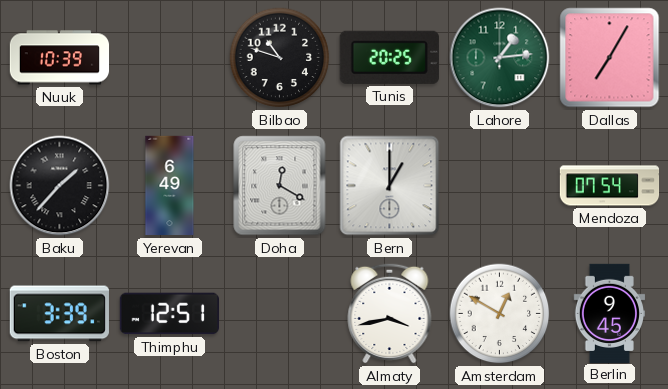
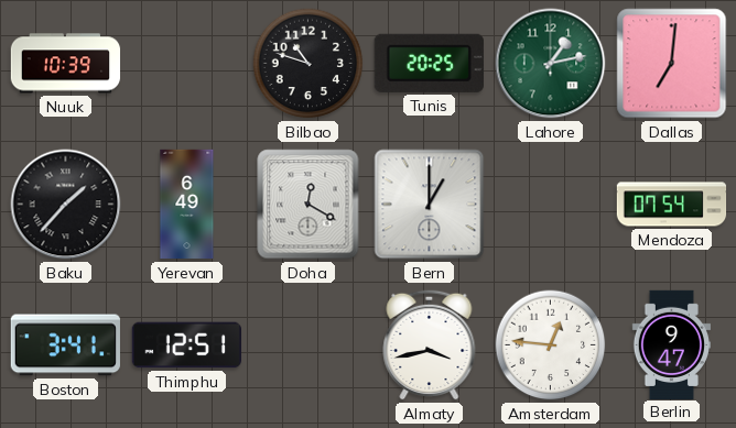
Lahore: 1:14 -> 1:13
Dallas: 7:05 -> 7:01
Boston: 3:39 -> 3:41
Amsterdam: 12:50 -> 12:46
Berlin: 9:45 -> 9:47
